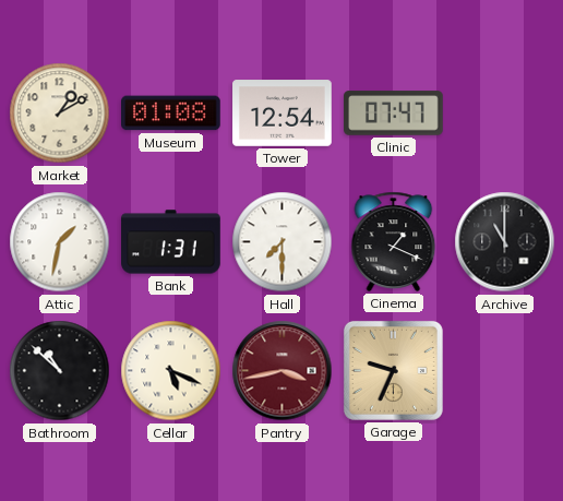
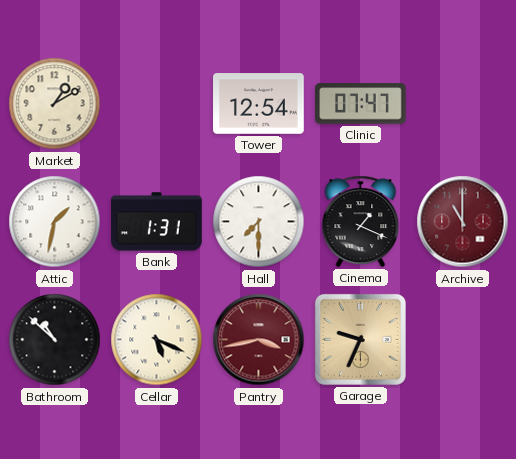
Museum: 01:08 -> none
Archive dial: black -> burgundy
